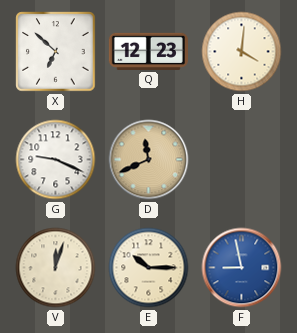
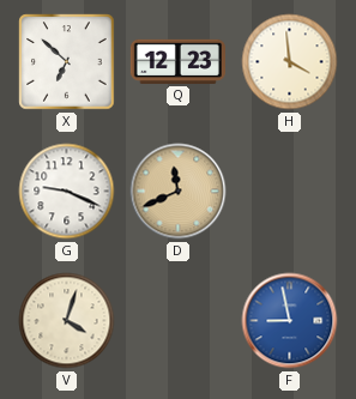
H: 4:01 -> 3:59
V: 12:03 -> 4:03
E: 10:15 -> none
